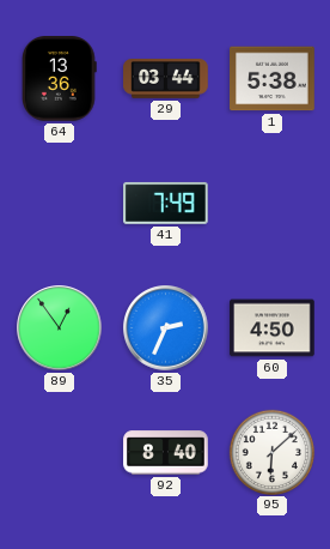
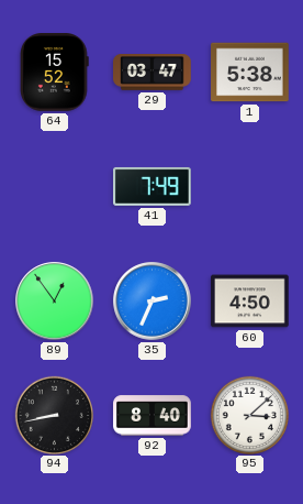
64: 13:36 -> 15:52
29: 03:44 -> 03:47
94: none -> 8:43
95: 6:08 -> 3:08
